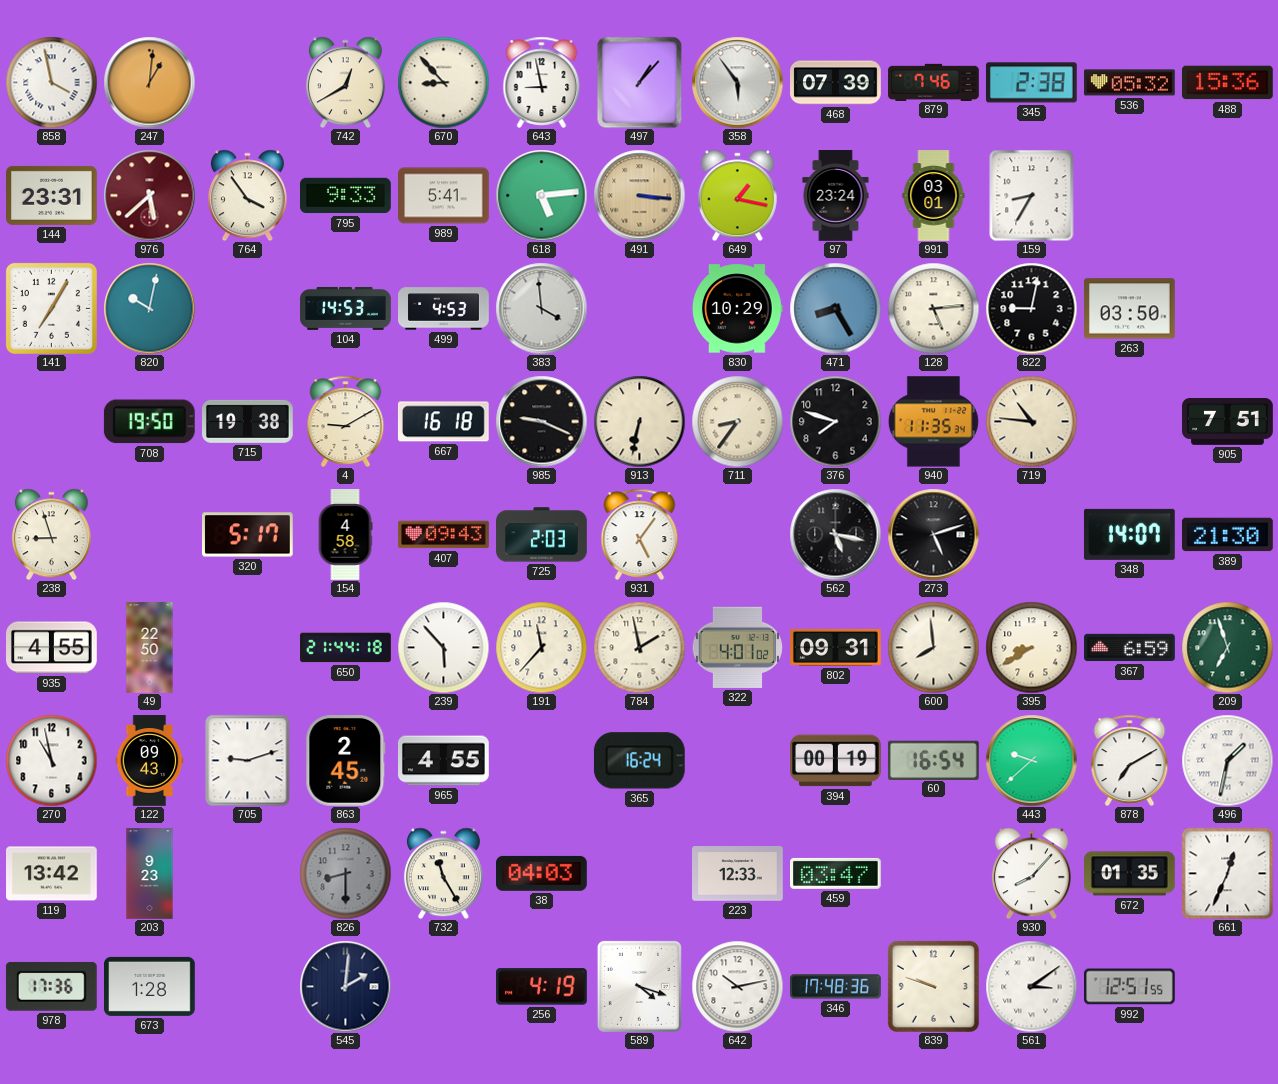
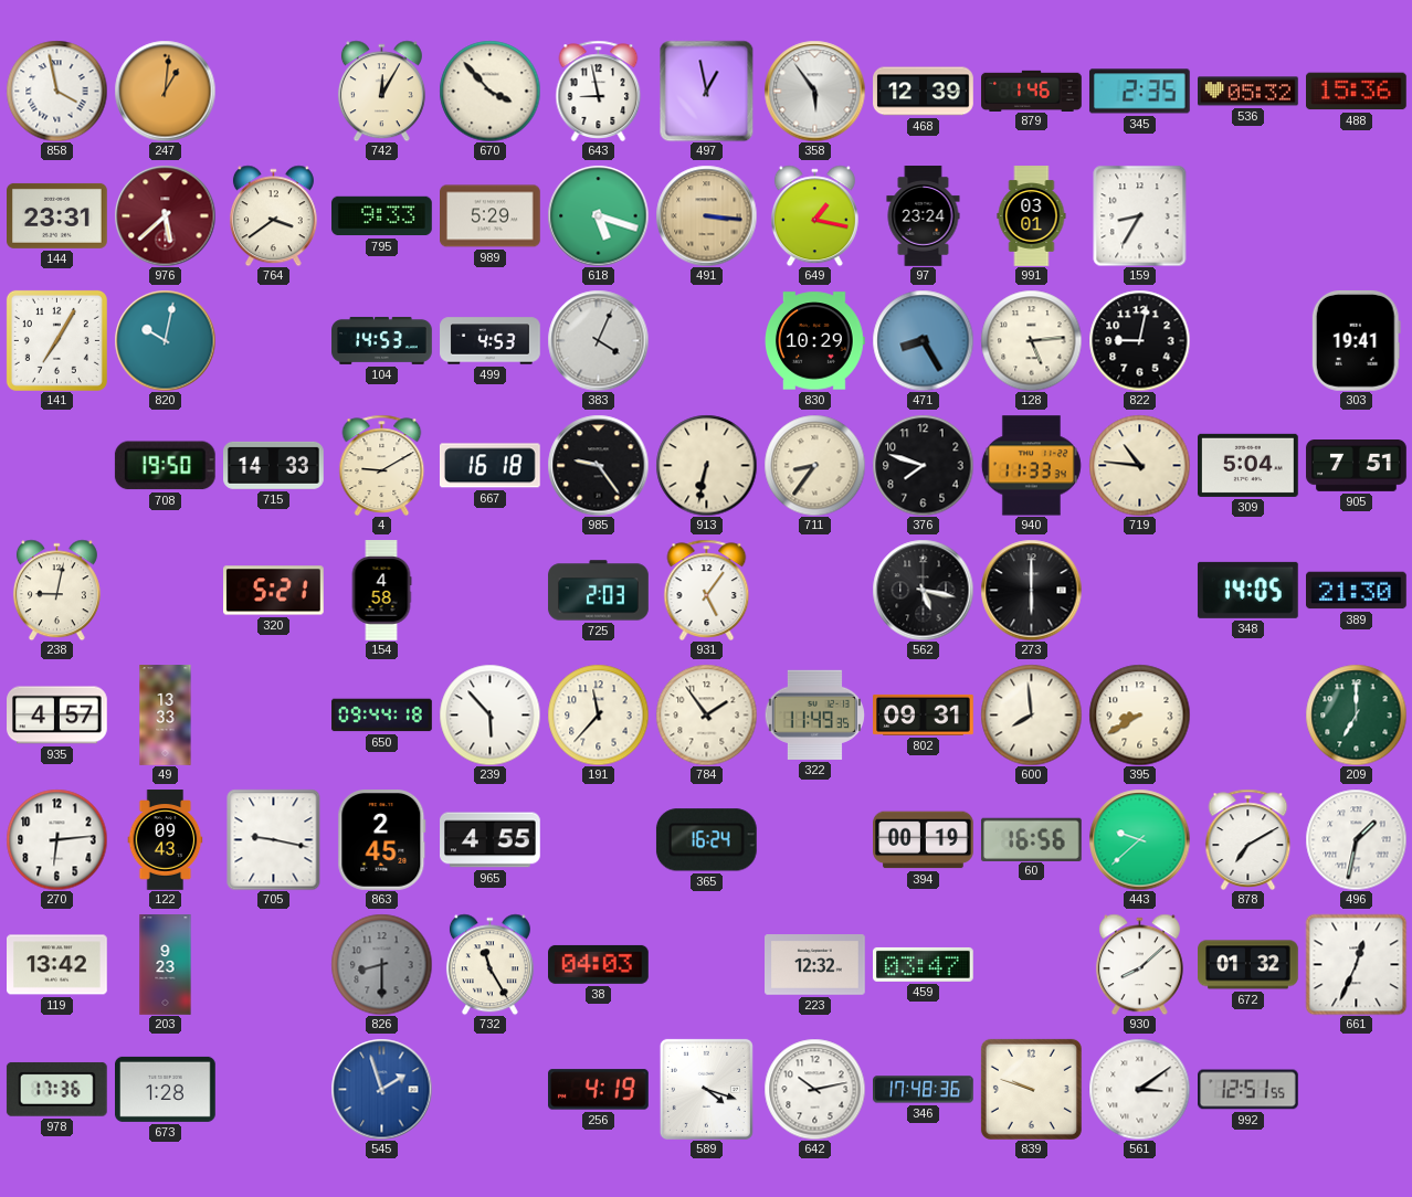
742: 12:40 -> 12:05
670: 8:53 -> 3:53
497: 1:07 -> 12:58
468: 07:39 -> 12:39
879: 7:46 -> 1:46
345: 2:38 -> 2:35
764: 3:54 -> 3:39
989: 5:41 -> 5:29
618: 5:14 -> 5:18
383: 3:59 -> 4:04
263: 03:50 -> none
303: none -> 19:41
715: 19:38 -> 14:33
985: 9:19 -> 9:24
940: 11:35 -> 11:33
309: none -> 5:04
238: 8:57 -> 9:02
320: 5:17 -> 5:21
407: 09:43 -> none
273: 5:12 -> 6:00
348: 14:07 -> 14:05
935: 4:55 -> 4:57
49: 22:50 -> 13:33
650: 21:44 -> 09:44
784: 1:58 -> 1:54
322: 4:01 -> 11:49
367: 6:59 -> none
209: 6:57 -> 7:00
270: 10:58 -> 6:14
705: 9:12 -> 9:17
60: 16:54 -> 16:56
223: 12:33 -> 12:32
930: 8:07 -> 8:08
672: 01:35 -> 01:32
545: 2:01 -> 1:57
545 dial: navy -> blue
